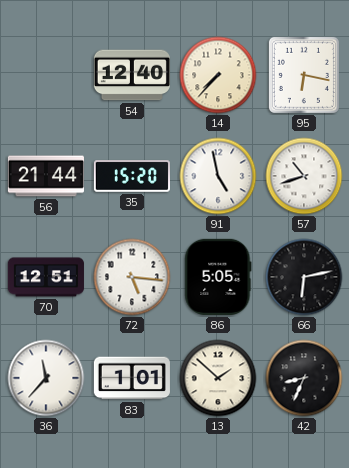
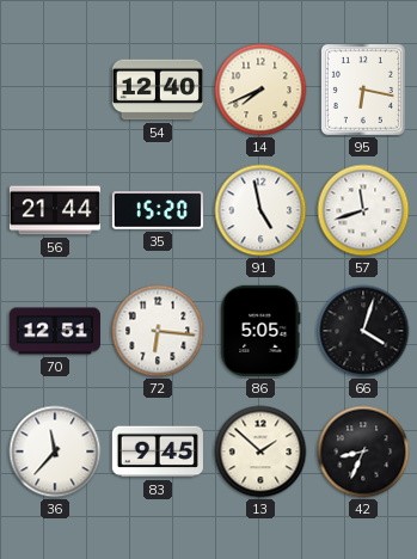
14: 7:37 -> 7:41
57: 10:42 -> 11:42
72: 5:16 -> 6:16
66: 6:13 -> 4:03
83: 1:01 -> 9:45
